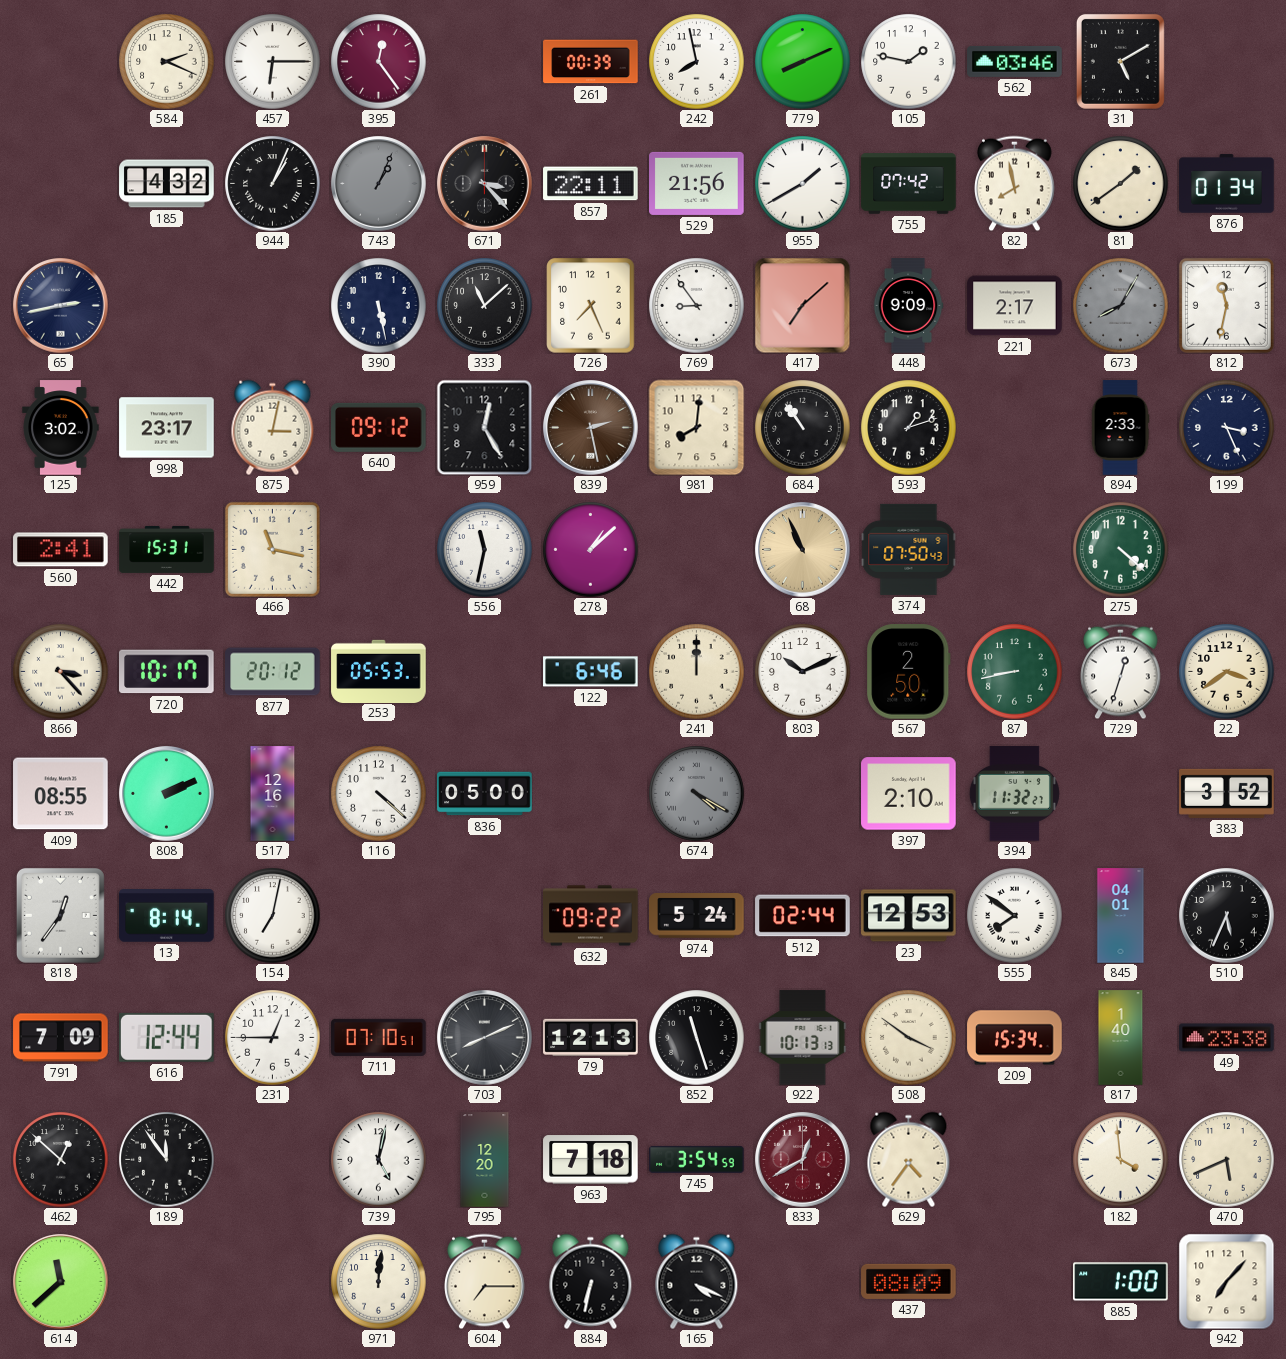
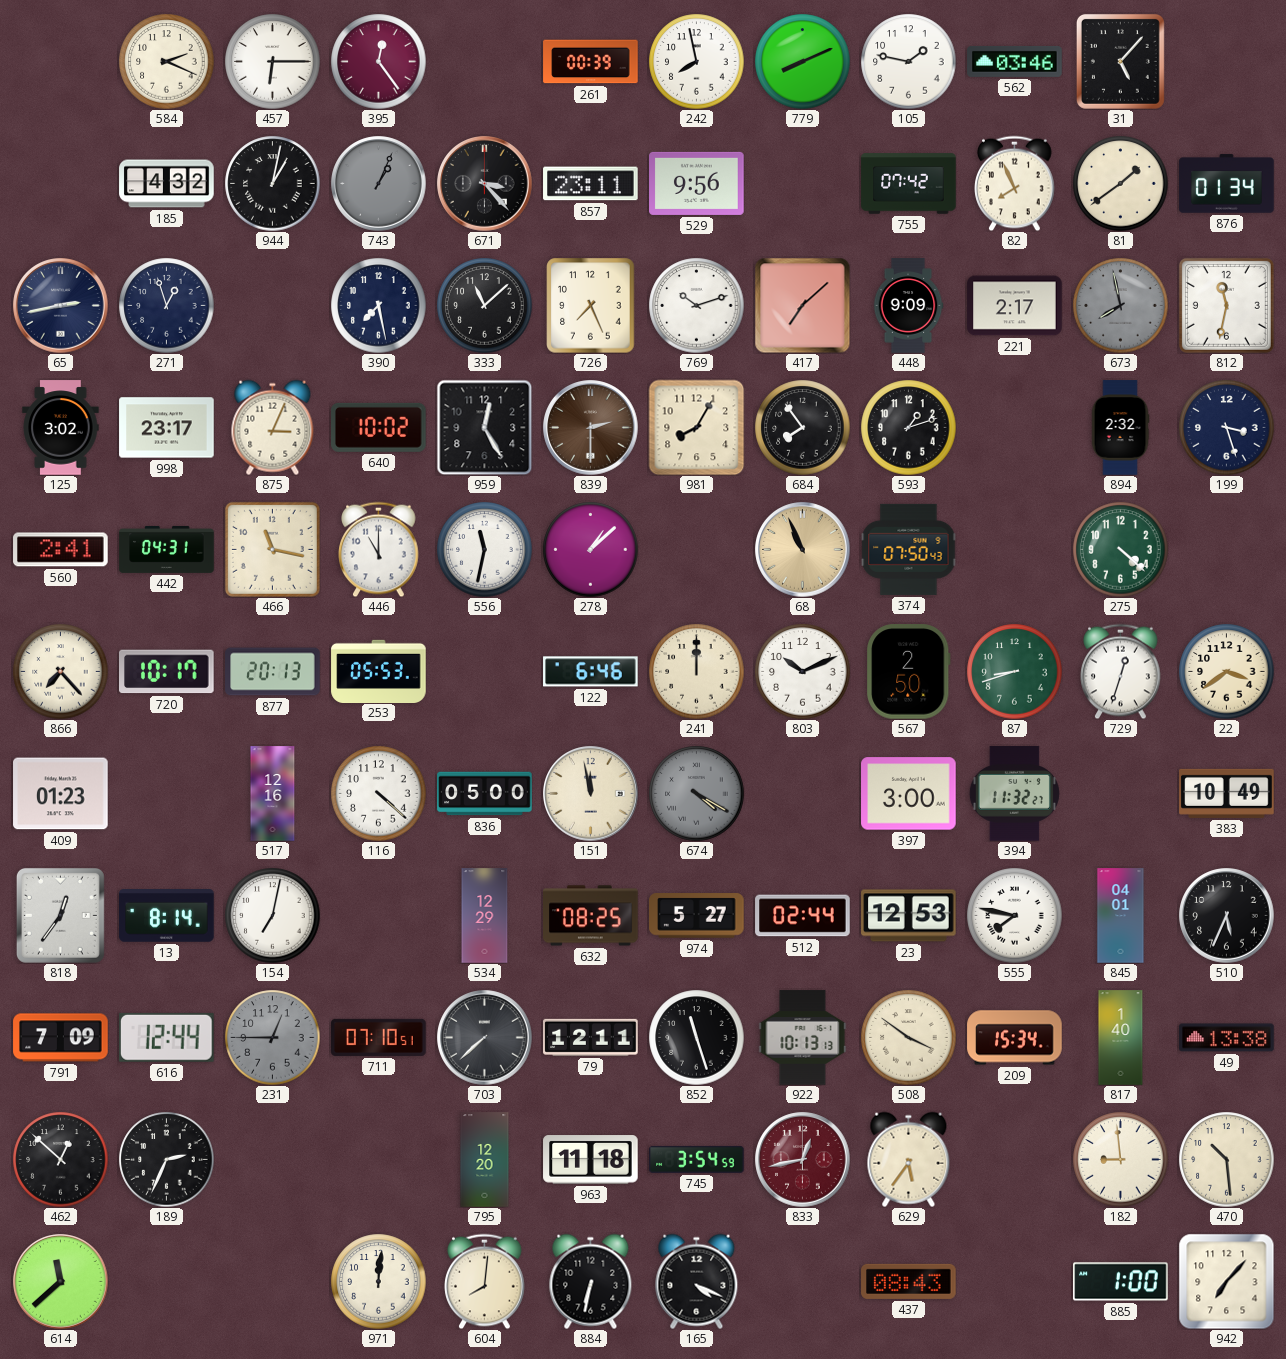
31: 5:10 -> 5:07
944: 1:04 -> 1:02
857: 22:11 -> 23:11
529: 21:56 -> 9:56
955: 1:40 -> none
82: 7:58 -> 7:56
271: none -> 12:57
390: 5:28 -> 7:28
769: 8:54 -> 10:12
673: 8:05 -> 7:58
875: 3:02 -> 3:04
640: 09:12 -> 10:02
839: 2:28 -> 2:30
981: 8:01 -> 8:05
684: 10:54 -> 7:54
894: 2:33 -> 2:32
199: 3:26 -> 3:27
442: 15:31 -> 04:31
446: none -> 11:00
866: 3:23 -> 7:23
877: 20:12 -> 20:13
87: 8:43 -> 8:42
409: 08:55 -> 01:23
808: 2:11 -> none
151: none -> 11:58
397: 2:10 -> 3:00
383: 3:52 -> 10:49
534: none -> 12:29
632: 09:22 -> 08:25
974: 5:24 -> 5:27
555: 7:51 -> 7:47
231 dial: white -> grey
703: 8:11 -> 7:38
79: 12:13 -> 12:11
49: 23:38 -> 13:38
189: 11:54 -> 2:34
739: 5:02 -> none
963: 7:18 -> 11:18
833: 12:40 -> 12:43
629: 4:36 -> 5:36
182: 3:59 -> 8:59
470: 5:41 -> 10:29
604: 7:15 -> 8:01
437: 08:09 -> 08:43
